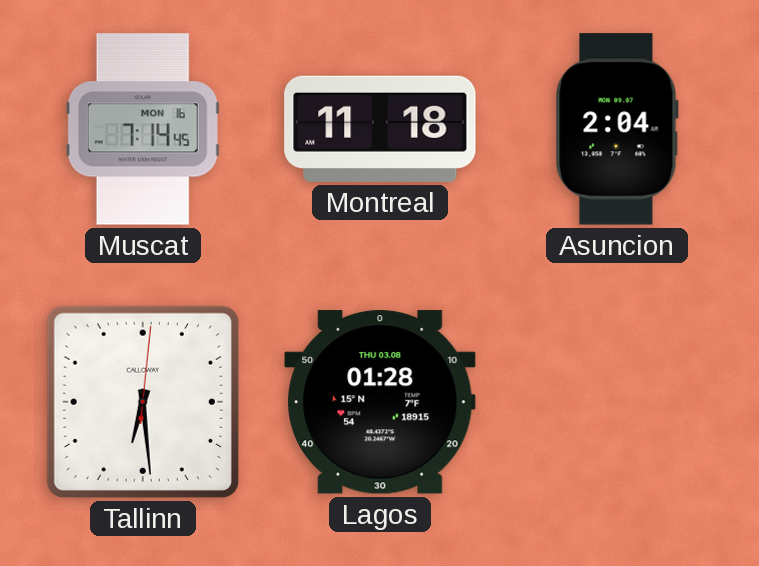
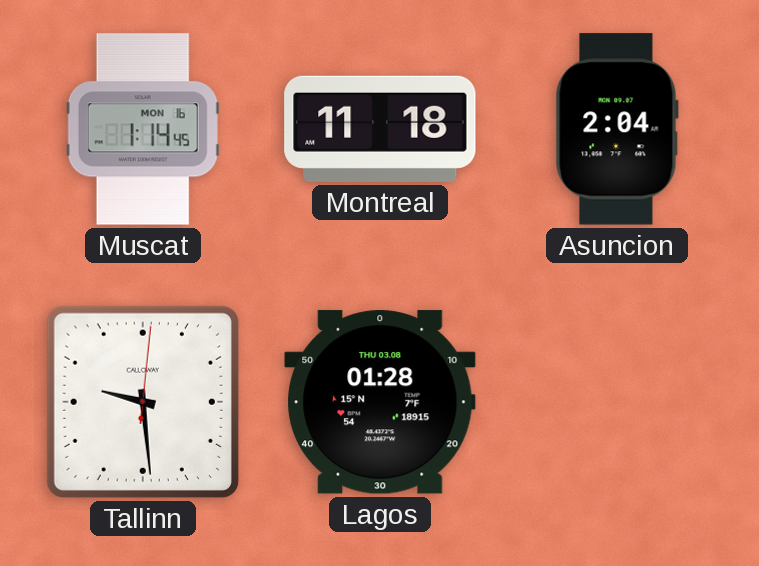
Muscat: 7:14 -> 1:14
Tallinn: 6:29 -> 9:29
